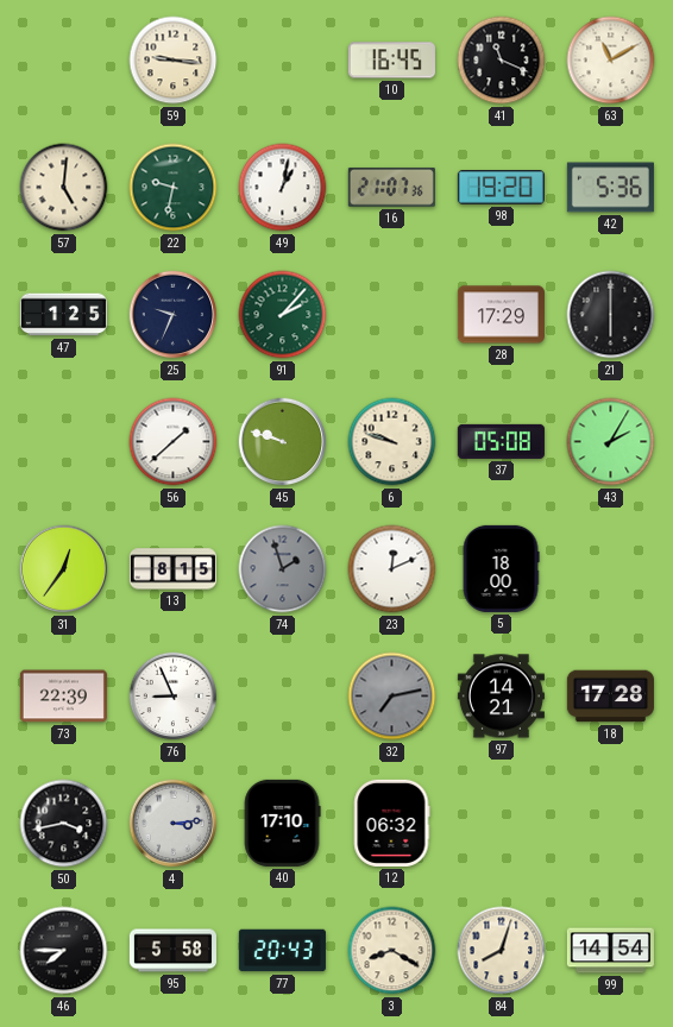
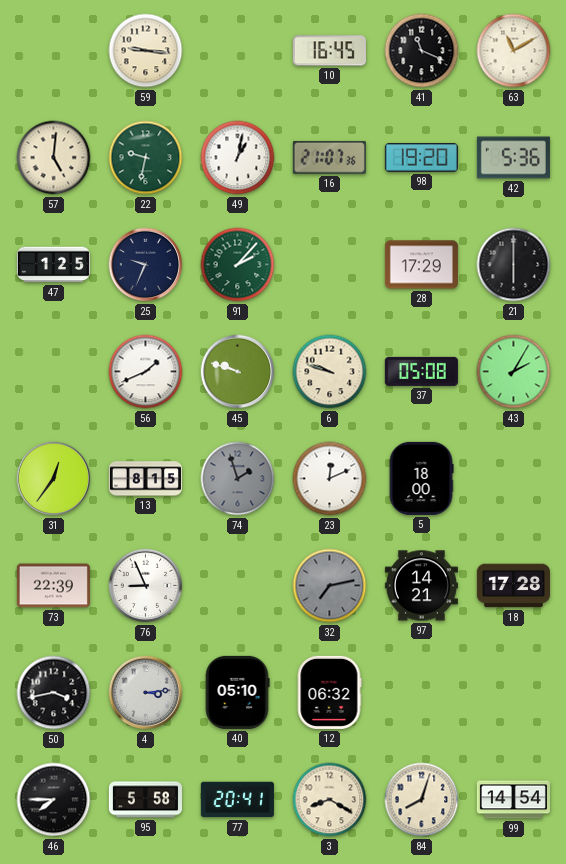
56: 1:38 -> 1:41
40: 17:10 -> 05:10
77: 20:43 -> 20:41
